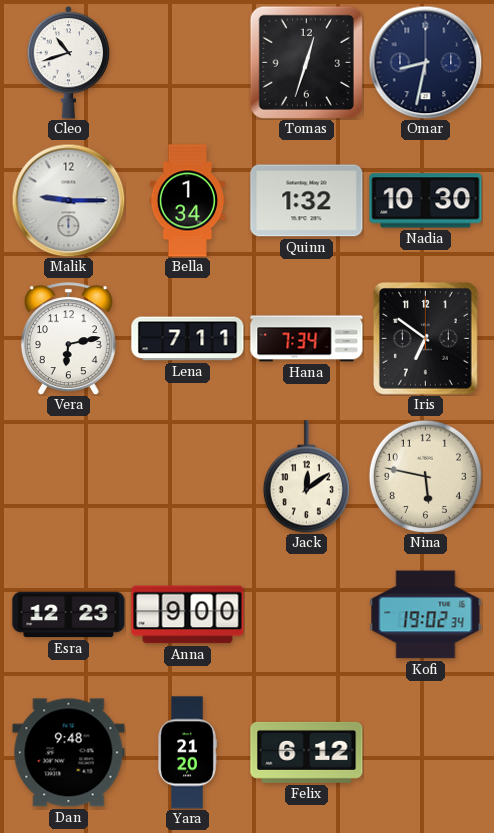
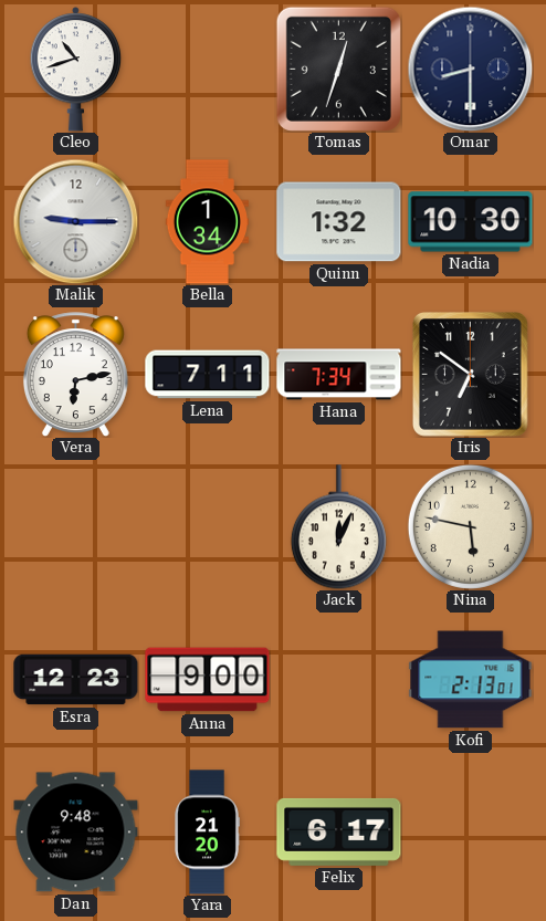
Omar: 8:32 -> 8:30
Jack: 12:09 -> 12:04
Kofi: 19:02 -> 2:13
Felix: 6:12 -> 6:17
